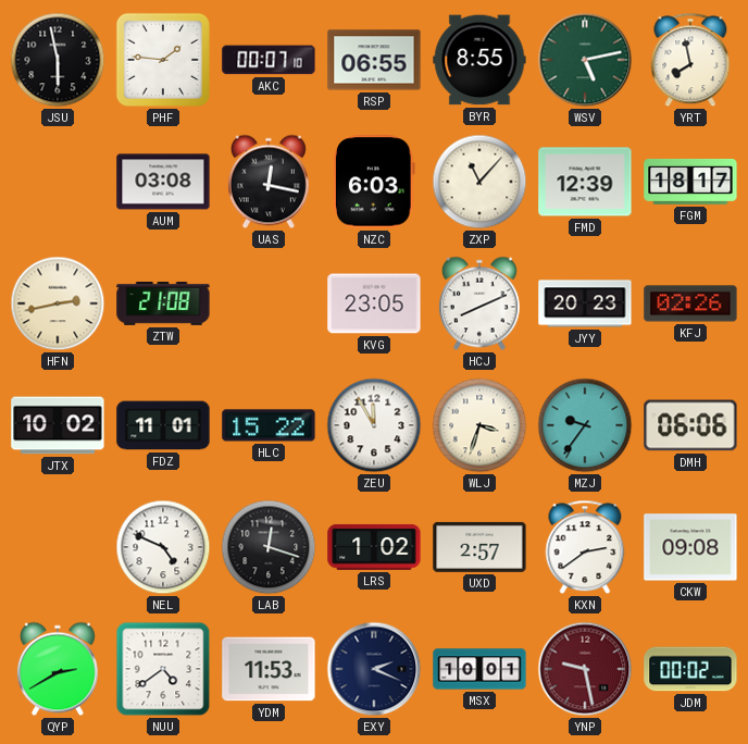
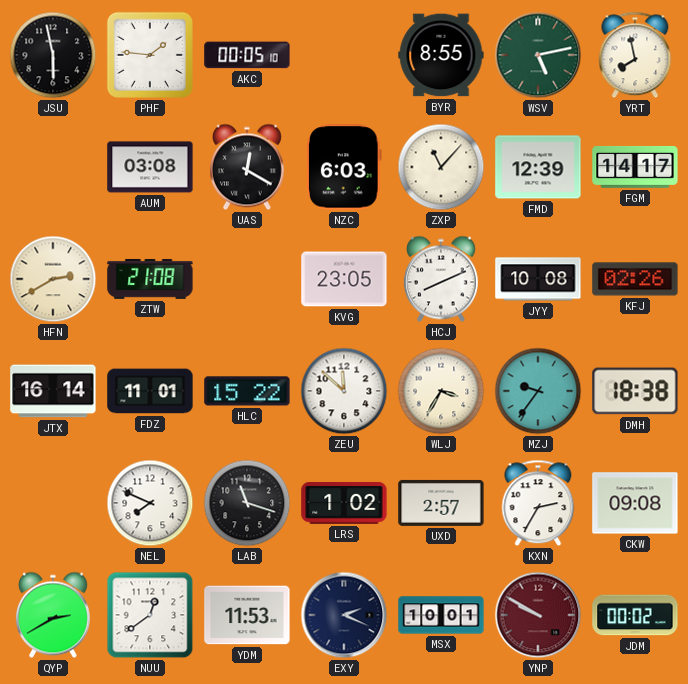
AKC: 00:07 -> 00:05
RSP: 06:55 -> none
UAS: 12:17 -> 12:20
FGM: 18:17 -> 14:17
HFN: 2:43 -> 2:40
JYY: 20:23 -> 10:08
JTX: 10:02 -> 16:14
ZEU: 11:55 -> 11:52
WLJ: 3:33 -> 3:35
DMH: 06:06 -> 18:38
NEL: 4:49 -> 7:49
LAB: 12:18 -> 11:18
KXN: 2:39 -> 2:35
NUU: 4:39 -> 12:39
YNP: 9:28 -> 9:50
